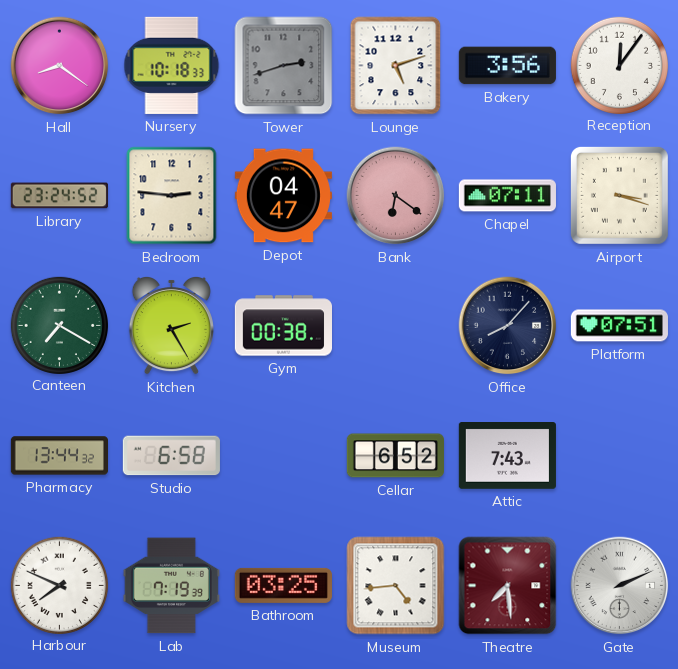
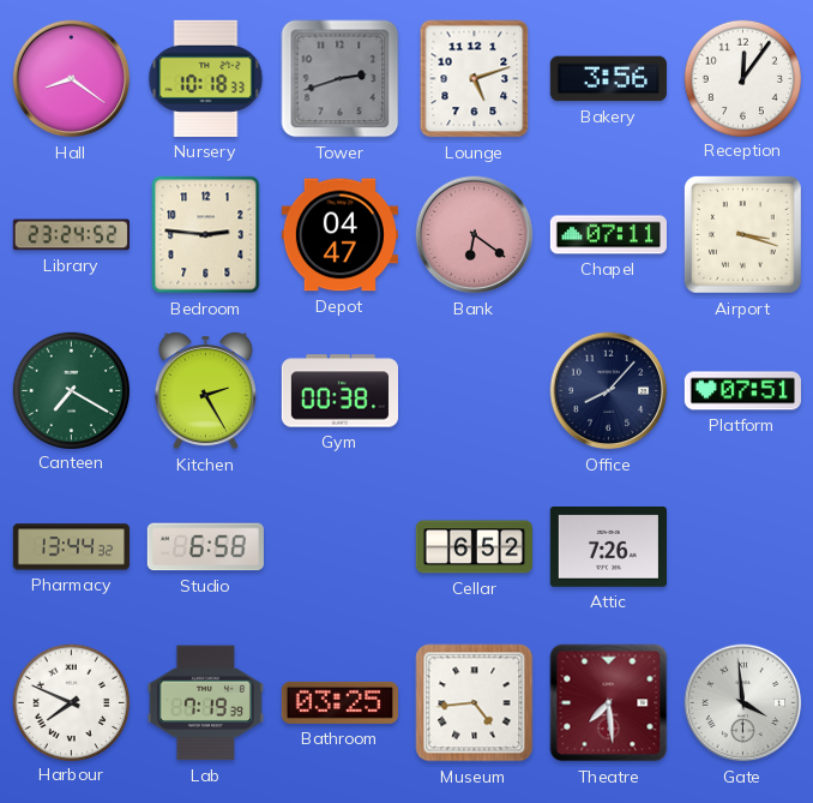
Attic: 7:43 -> 7:26
Gate: 2:11 -> 3:59
